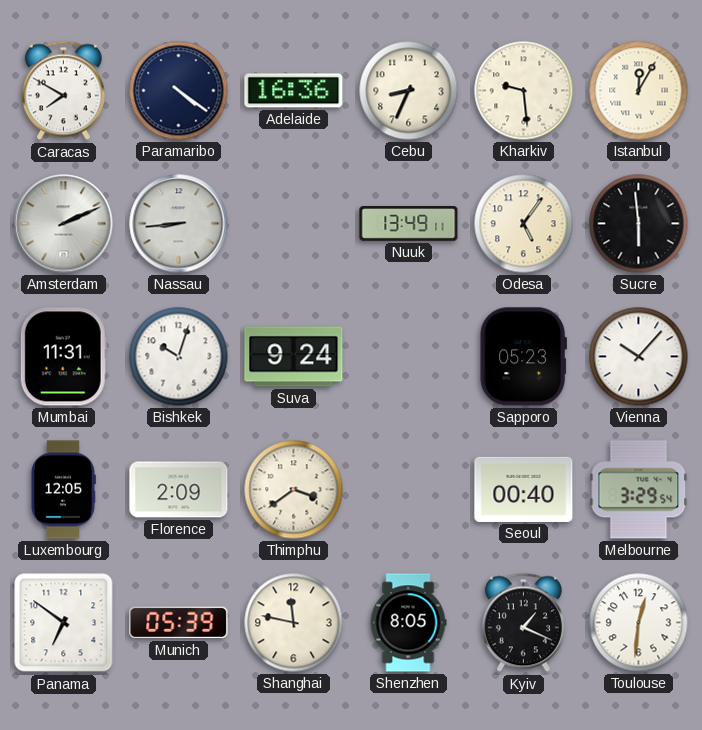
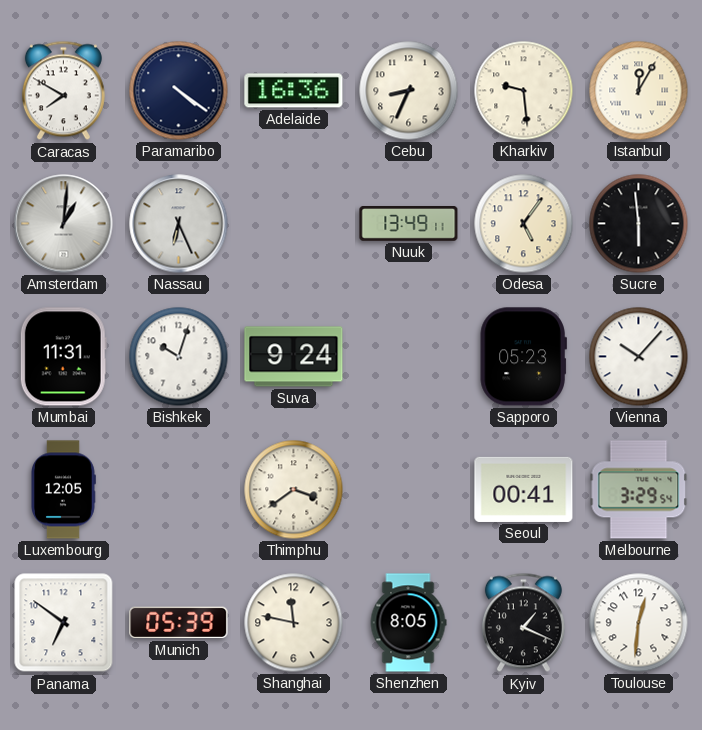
Amsterdam: 2:11 -> 1:01
Nassau: 8:44 -> 6:26
Florence: 2:09 -> none
Seoul: 00:40 -> 00:41
